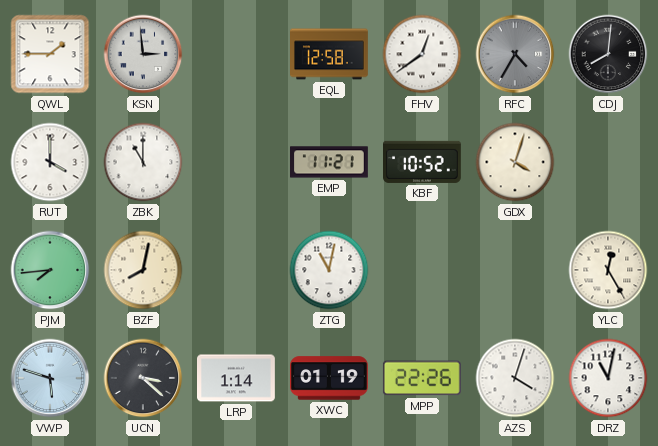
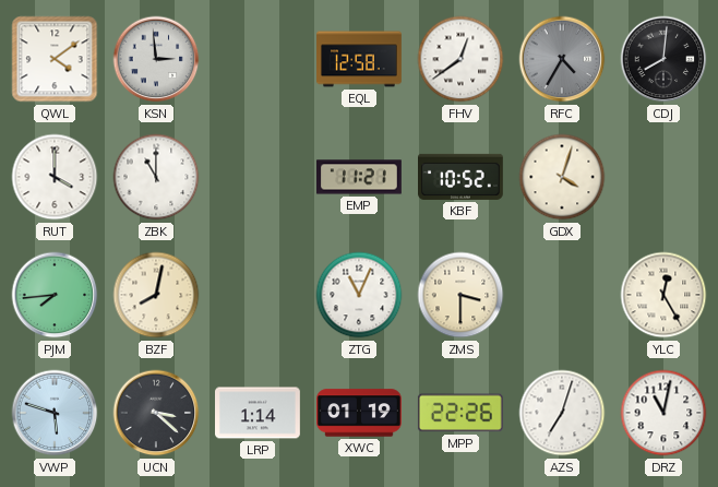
QWL: 1:45 -> 4:09
ZTG: 11:02 -> 11:04
ZMS: none -> 3:30
AZS: 4:03 -> 7:03
